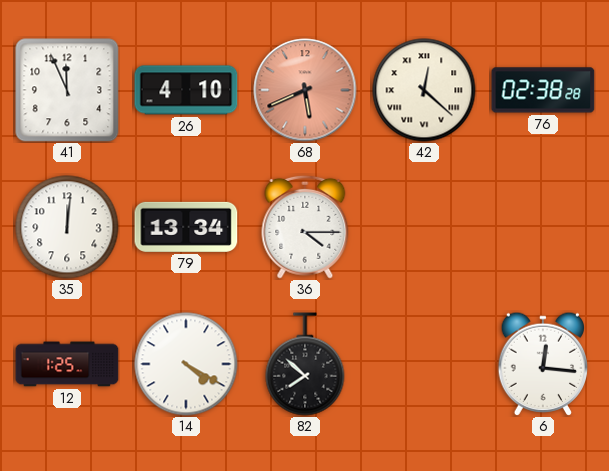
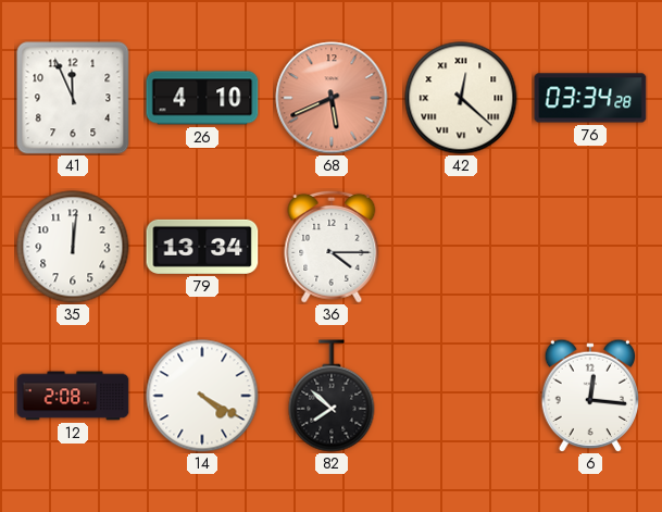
76: 02:38 -> 03:34
12: 1:25 -> 2:08
